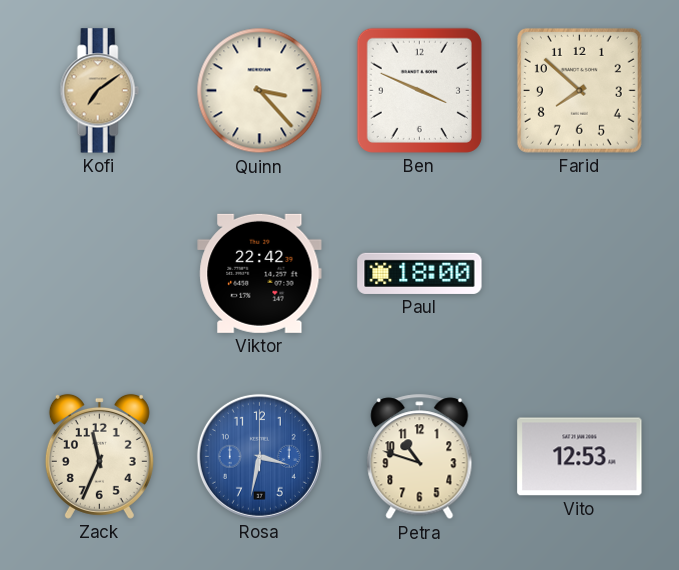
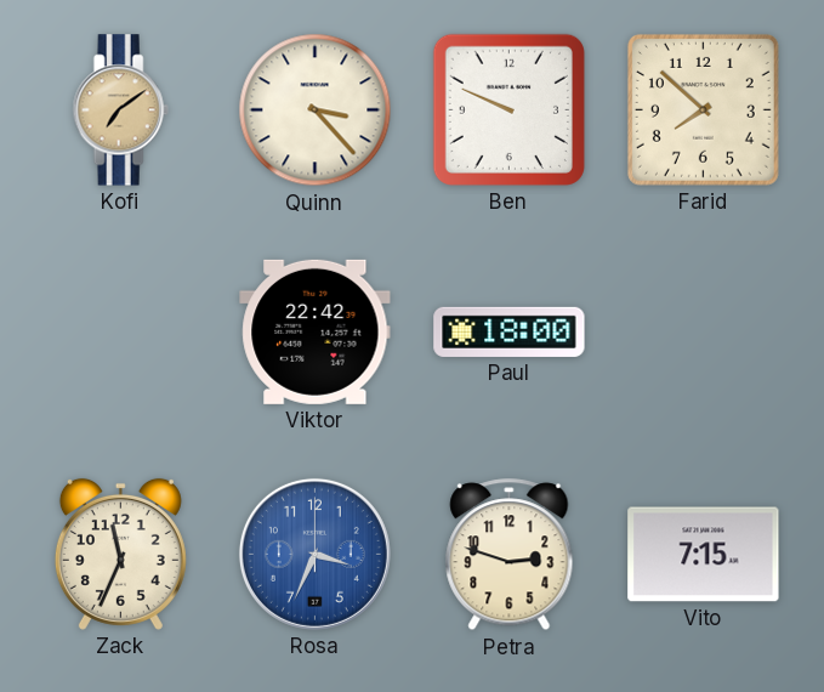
Ben: 3:49 -> 9:49
Rosa: 3:32 -> 3:34
Petra: 10:48 -> 2:48
Vito: 12:53 -> 7:15
